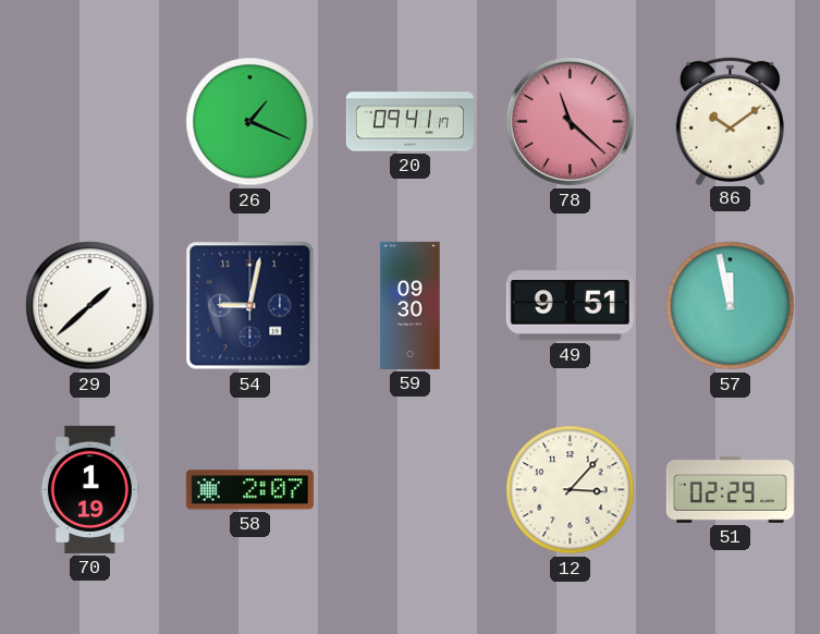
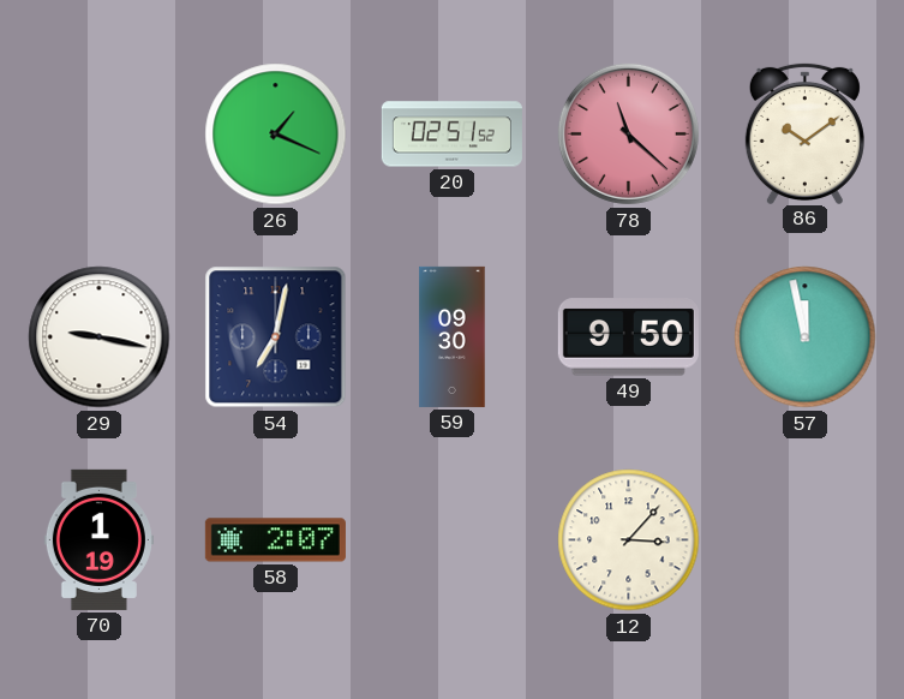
20: 09:41 -> 02:51
29: 1:38 -> 9:17
54: 9:02 -> 7:02
49: 9:51 -> 9:50
51: 02:29 -> none
